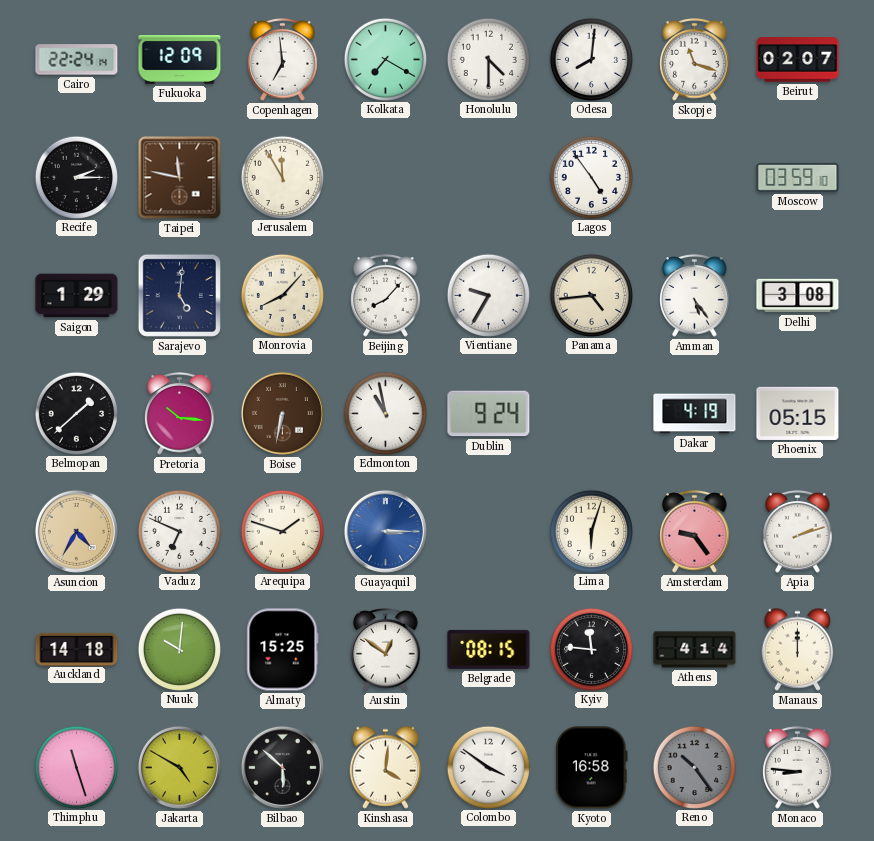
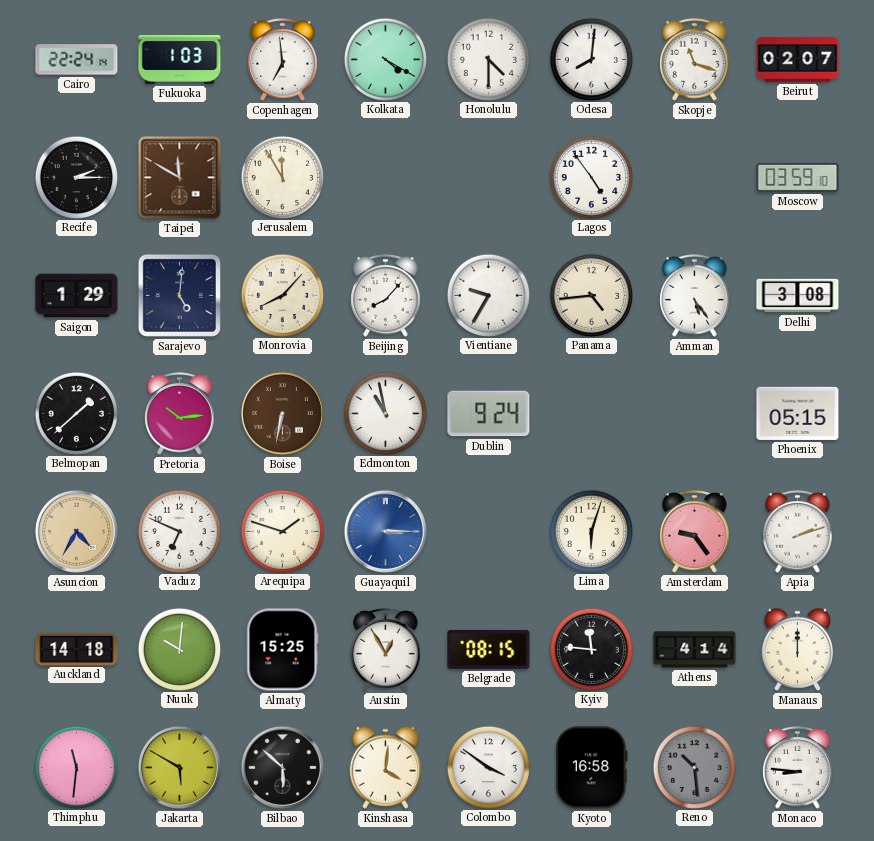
Fukuoka: 12:09 -> 1:03
Kolkata: 7:20 -> 4:20
Taipei: 11:47 -> 11:50
Pretoria: 10:16 -> 10:14
Dakar: 4:19 -> none
Austin: 12:51 -> 12:55
Thimphu: 11:27 -> 11:31
Jakarta: 4:50 -> 5:50
Reno: 10:24 -> 10:29
